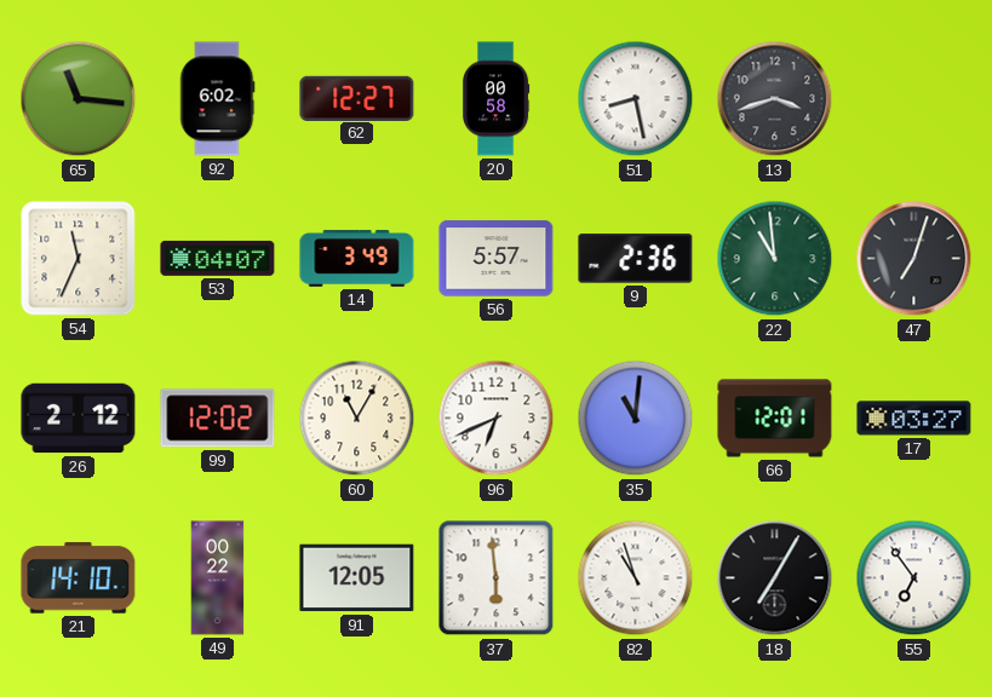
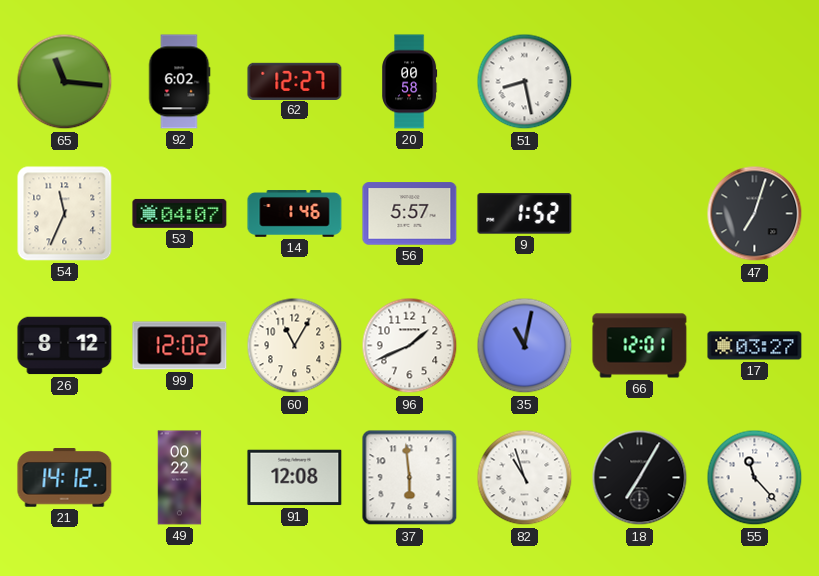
13: 3:42 -> none
14: 3:49 -> 1:46
9: 2:36 -> 1:52
22: 10:59 -> none
26: 2:12 -> 8:12
96: 6:41 -> 1:41
35: 11:01 -> 11:02
21: 14:10 -> 14:12
91: 12:05 -> 12:08
55: 6:54 -> 11:23
